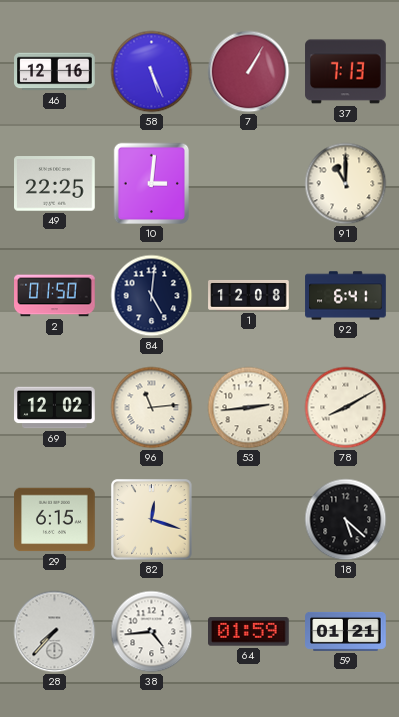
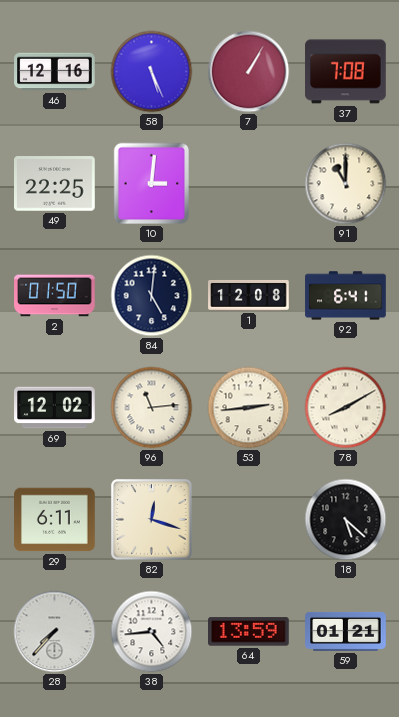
37: 7:13 -> 7:08
29: 6:15 -> 6:11
64: 01:59 -> 13:59
